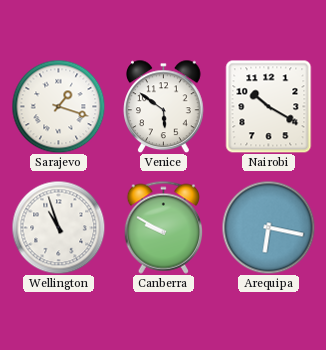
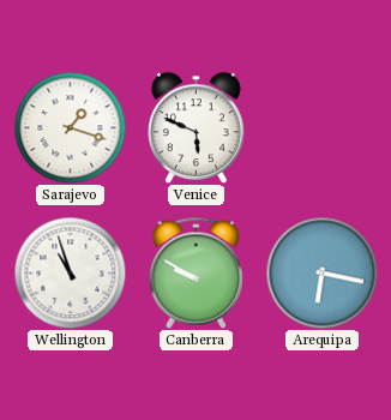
Venice: 5:51 -> 5:49
Nairobi: 10:20 -> none
